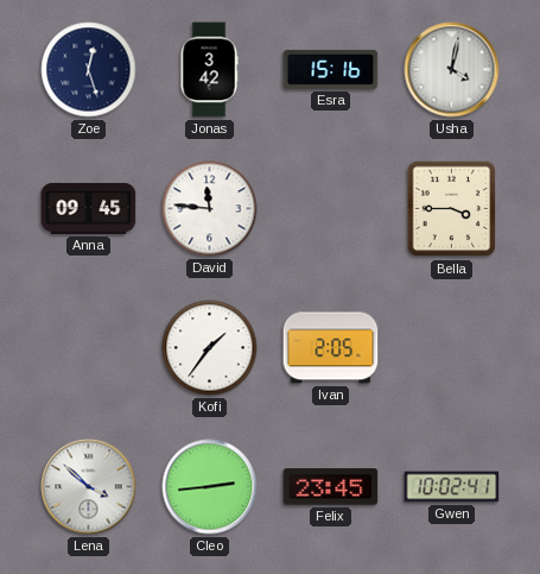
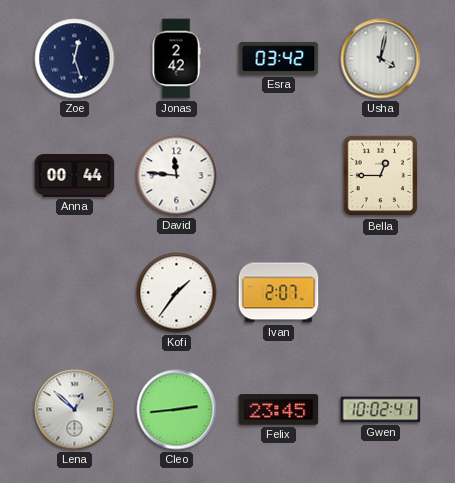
Jonas: 3:42 -> 2:42
Esra: 15:16 -> 03:42
Anna: 09:45 -> 00:44
Bella: 3:45 -> 12:45
Ivan: 2:05 -> 2:07
Lena: 3:52 -> 12:52
